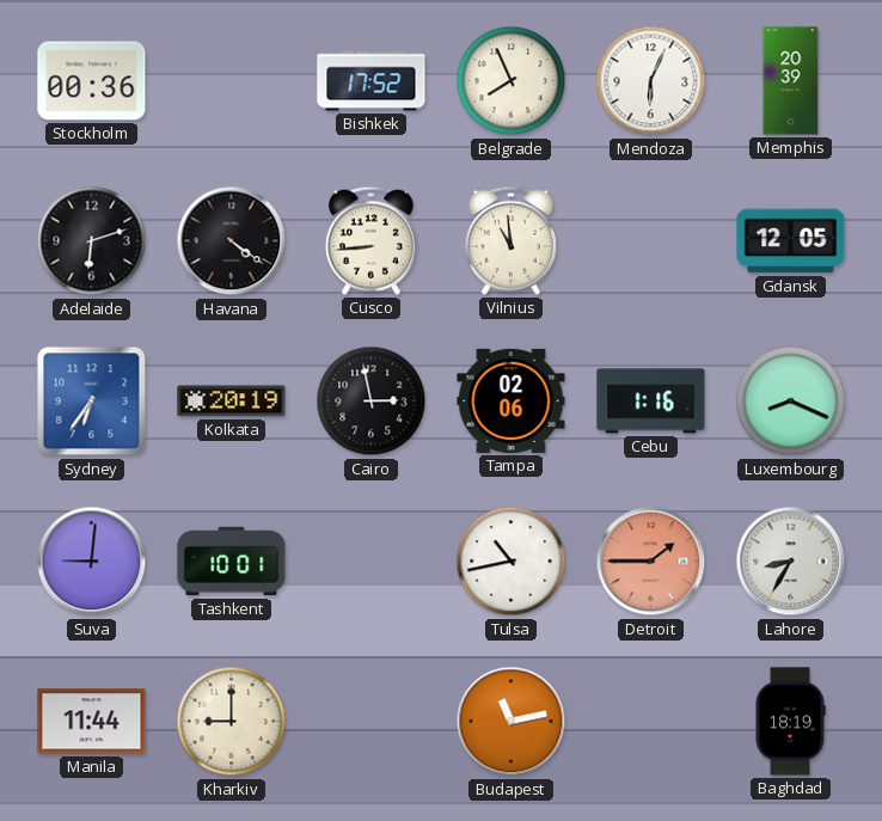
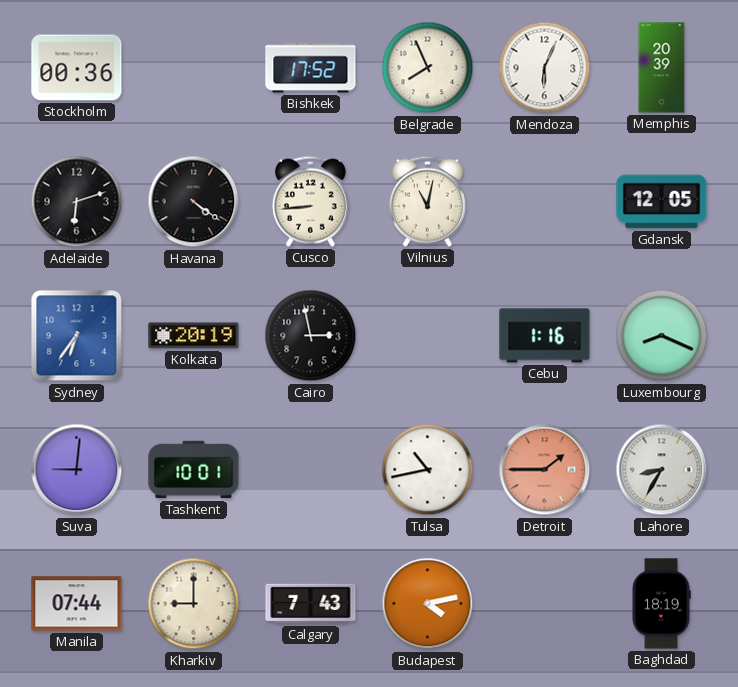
Vilnius: 10:59 -> 11:02
Tampa: 02:06 -> none
Manila: 11:44 -> 07:44
Calgary: none -> 7:43
Budapest: 11:13 -> 4:13
